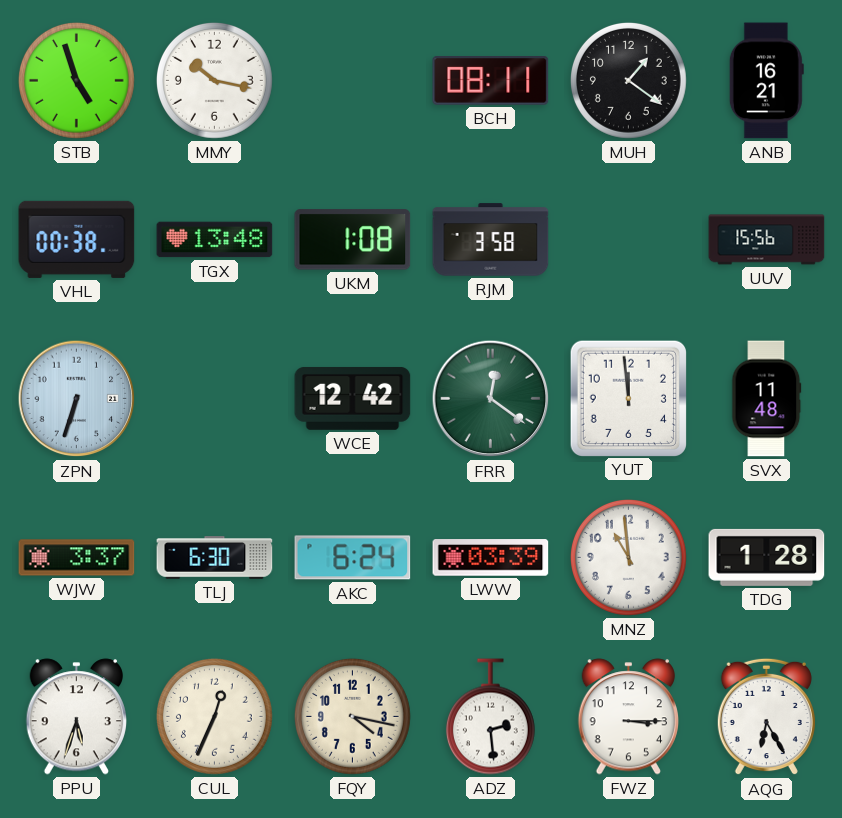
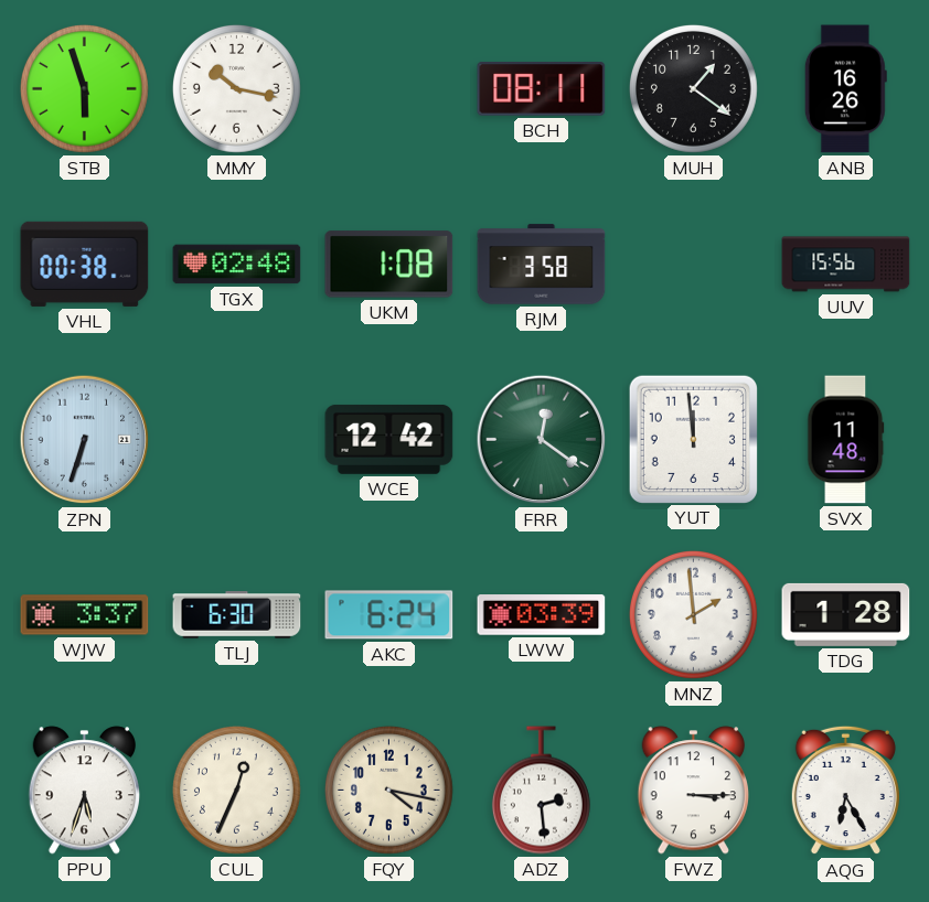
STB: 4:57 -> 5:57
ANB: 16:21 -> 16:26
TGX: 13:48 -> 02:48
MNZ: 10:59 -> 1:59
